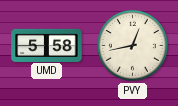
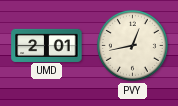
UMD: 5:58 -> 2:01
